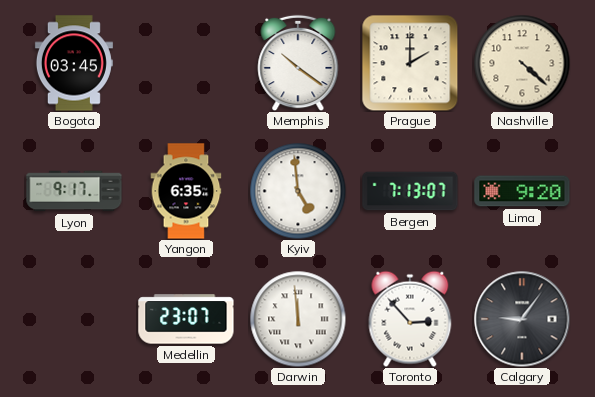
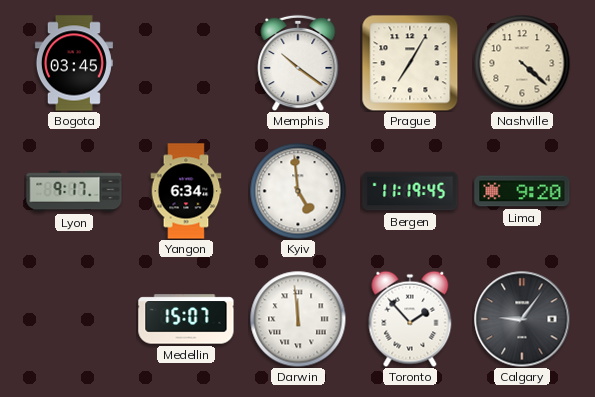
Prague: 2:00 -> 7:05
Yangon: 6:35 -> 6:34
Bergen: 7:13 -> 11:19
Medellin: 23:07 -> 15:07
Toronto: 2:53 -> 1:53
